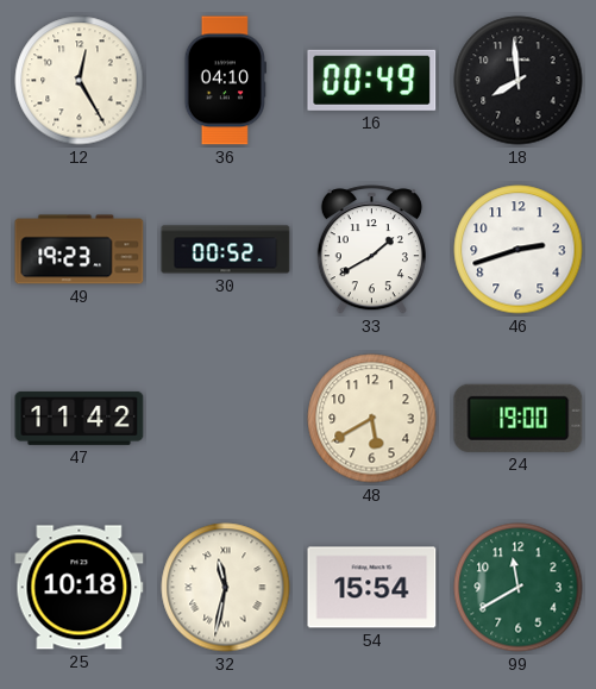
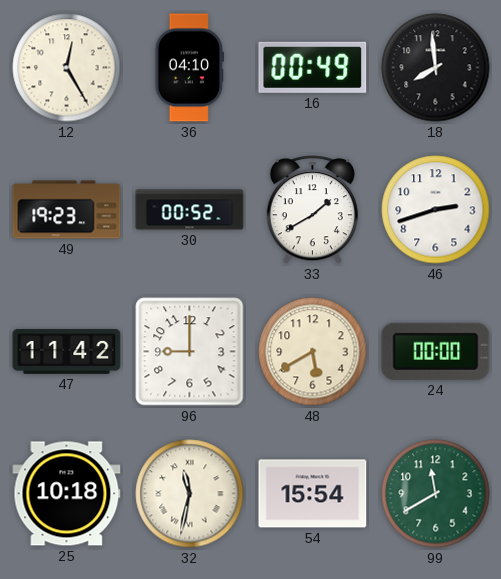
96: none -> 9:00
24: 19:00 -> 00:00
